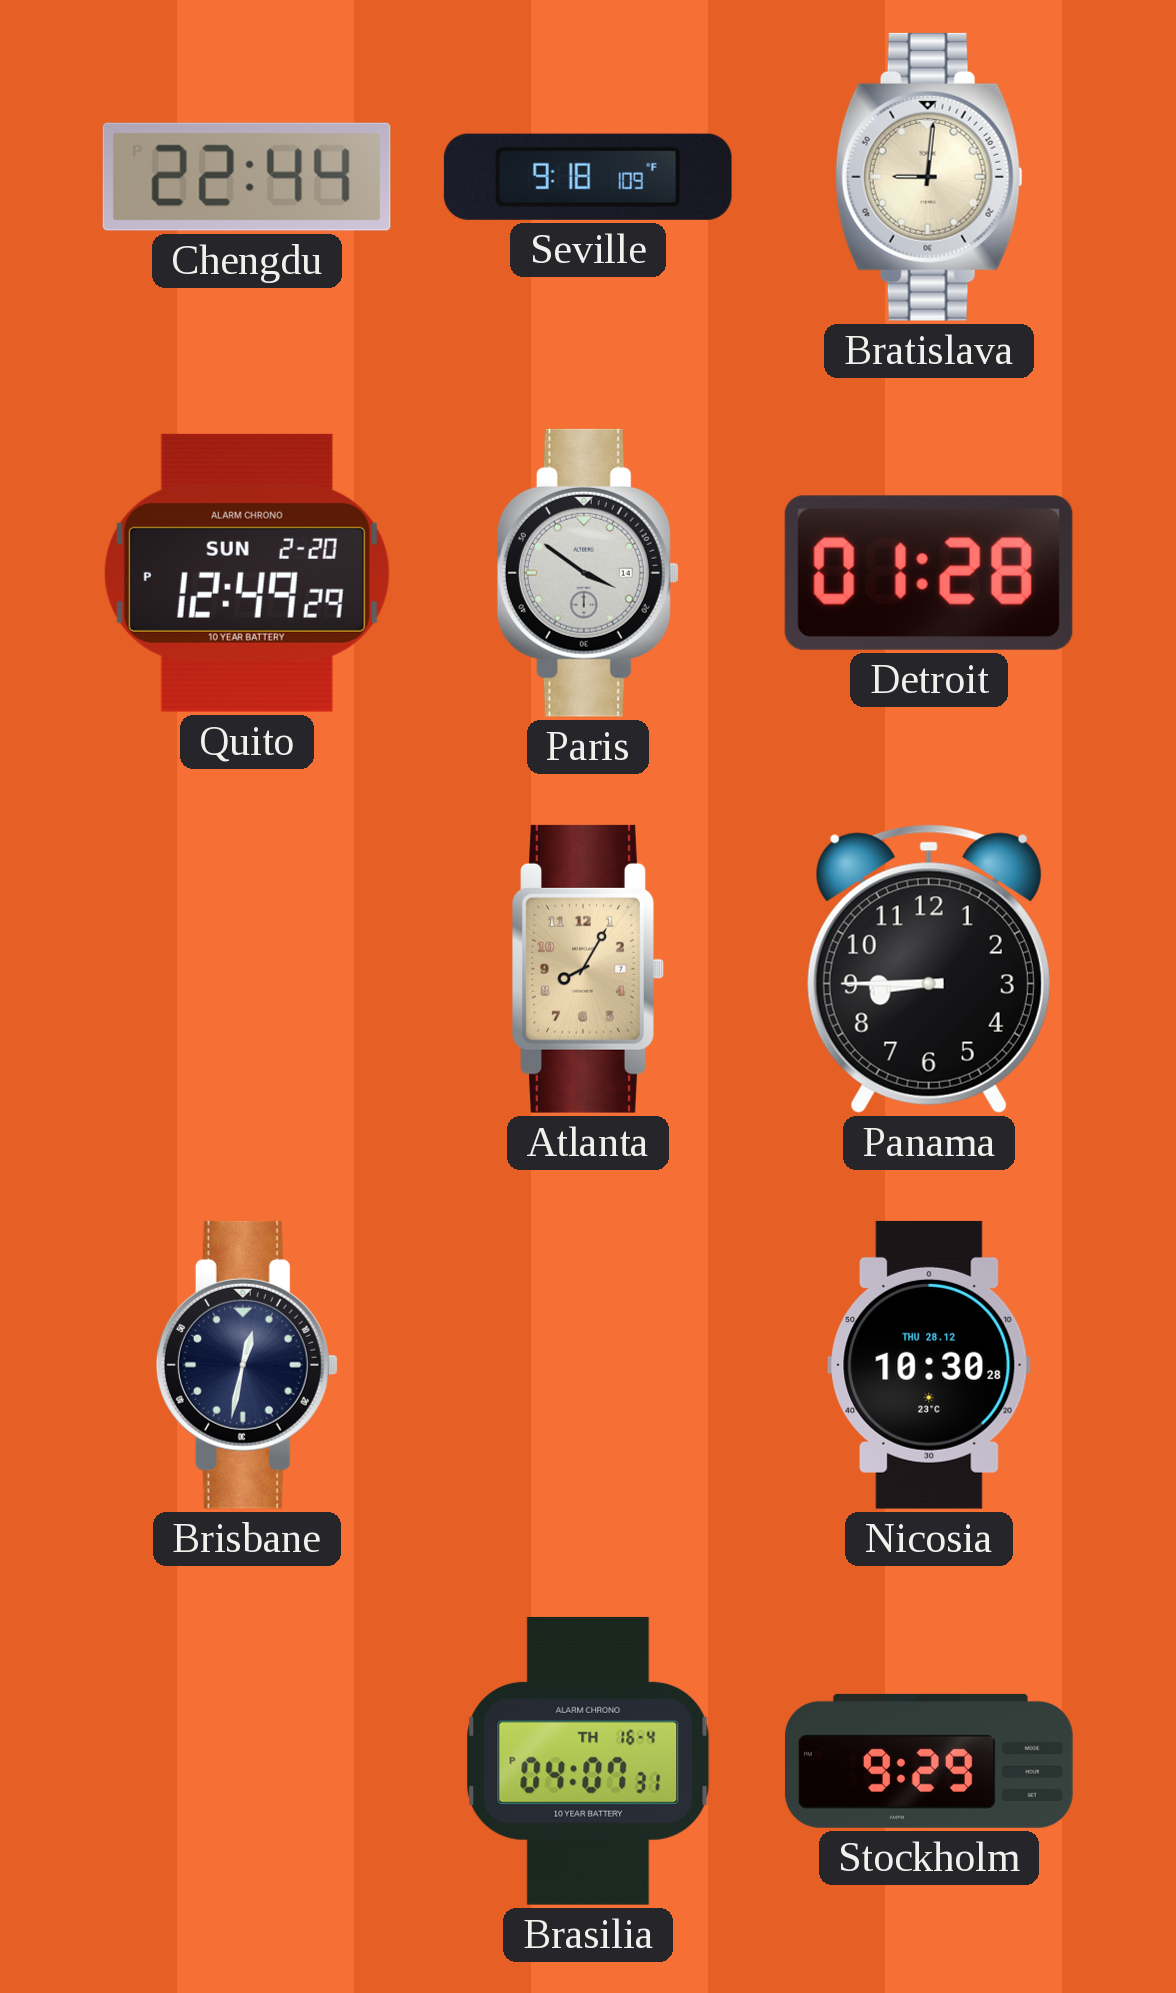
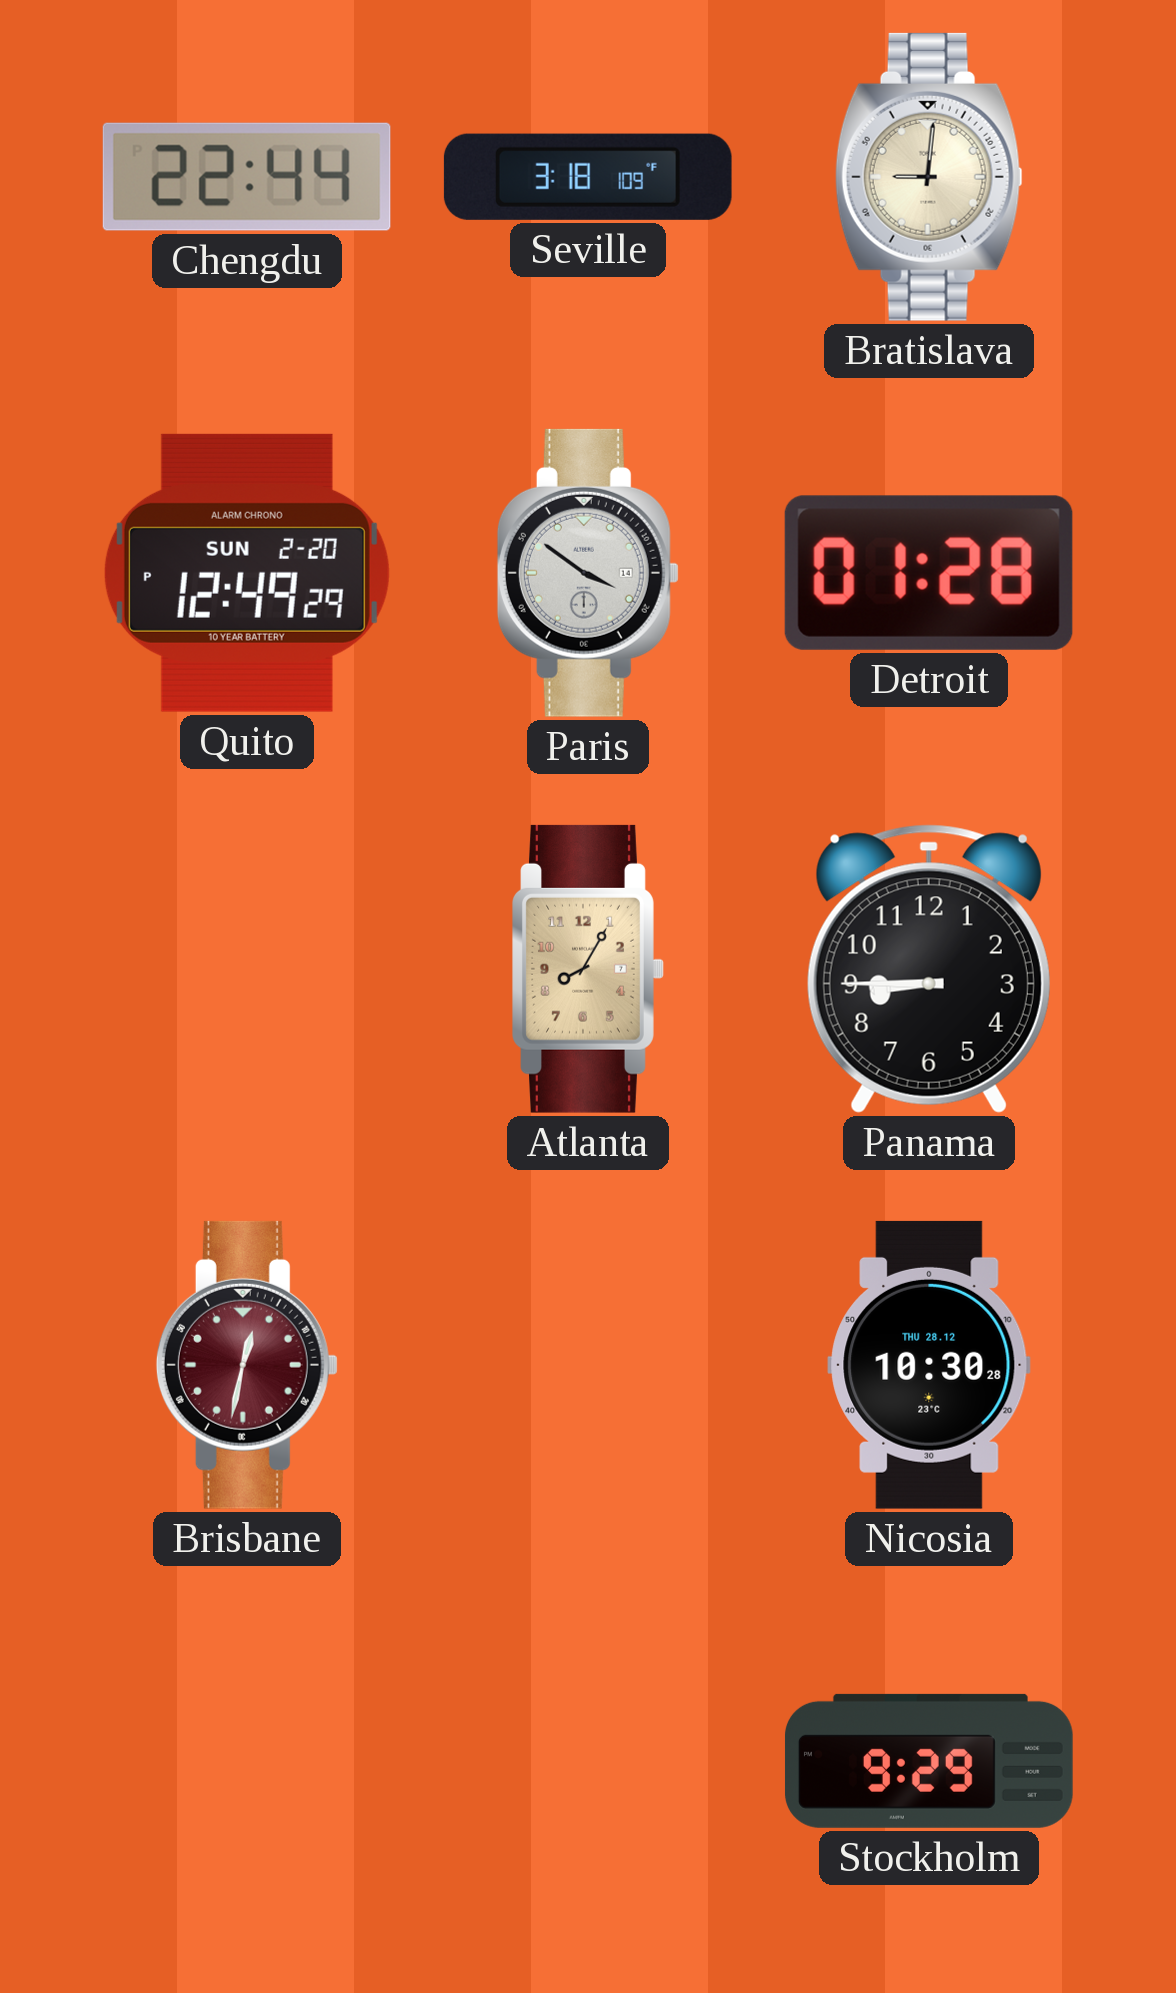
Seville: 9:18 -> 3:18
Brisbane dial: navy -> burgundy
Brasilia: 04:07 -> none
